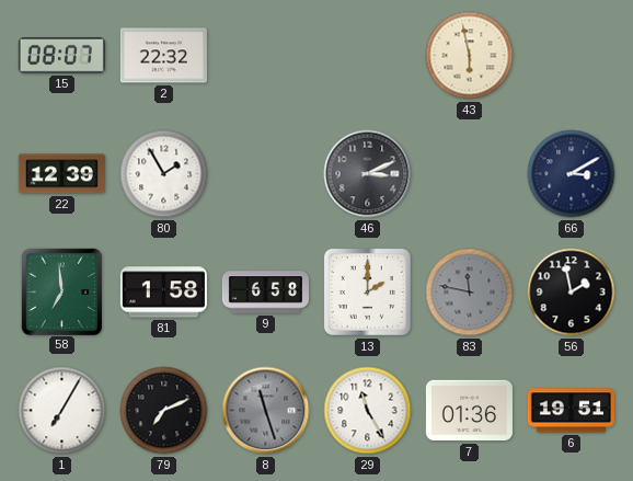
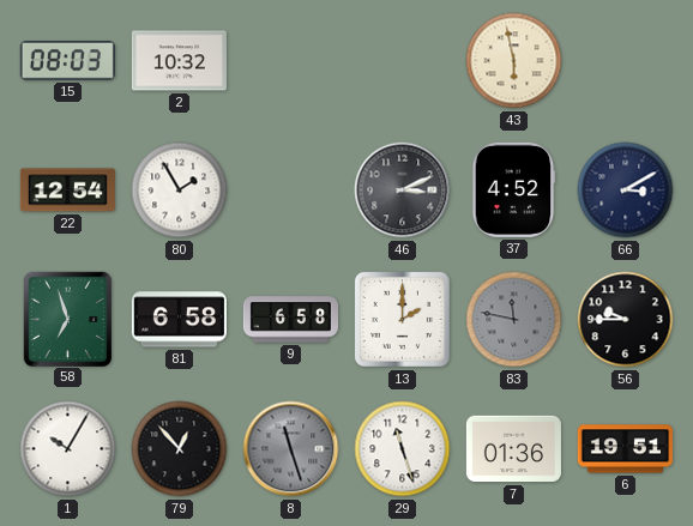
15: 08:07 -> 08:03
2: 22:32 -> 10:32
22: 12:39 -> 12:54
37: none -> 4:52
58: 6:59 -> 6:57
81: 1:58 -> 6:58
56: 1:58 -> 9:45
1: 7:05 -> 10:05
79: 7:11 -> 12:53
29: 11:25 -> 11:27
